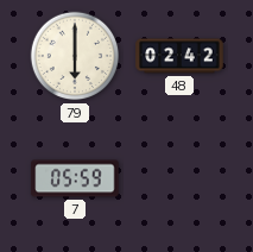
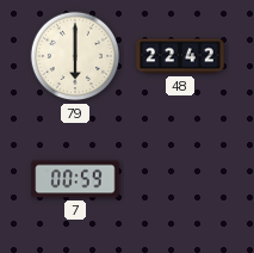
48: 02:42 -> 22:42
7: 05:59 -> 00:59
